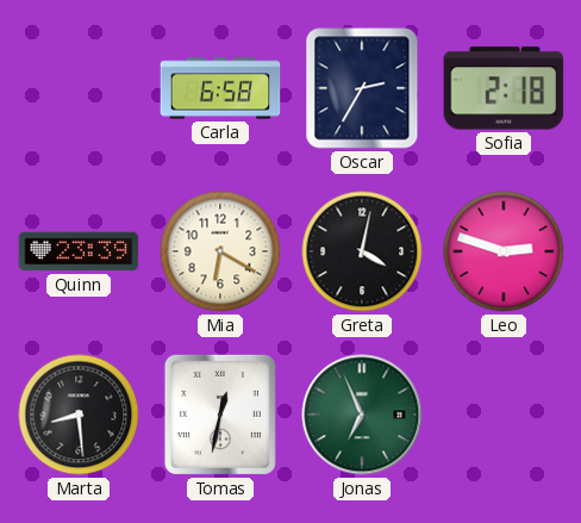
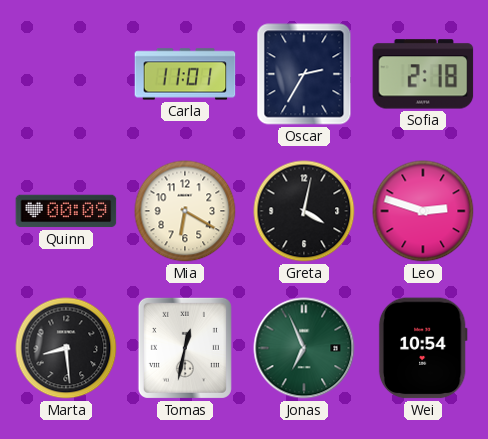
Carla: 6:58 -> 11:01
Quinn: 23:39 -> 00:09
Wei: none -> 10:54
